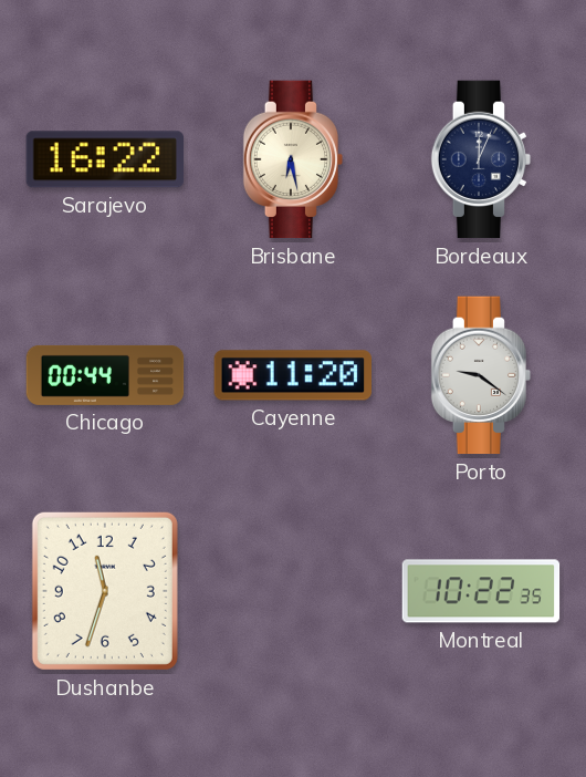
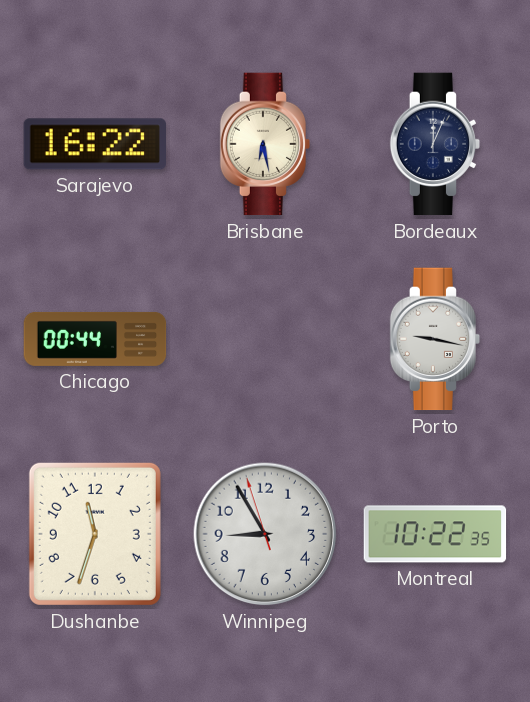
Cayenne: 11:20 -> none
Porto: 9:21 -> 9:17
Winnipeg: none -> 8:54
